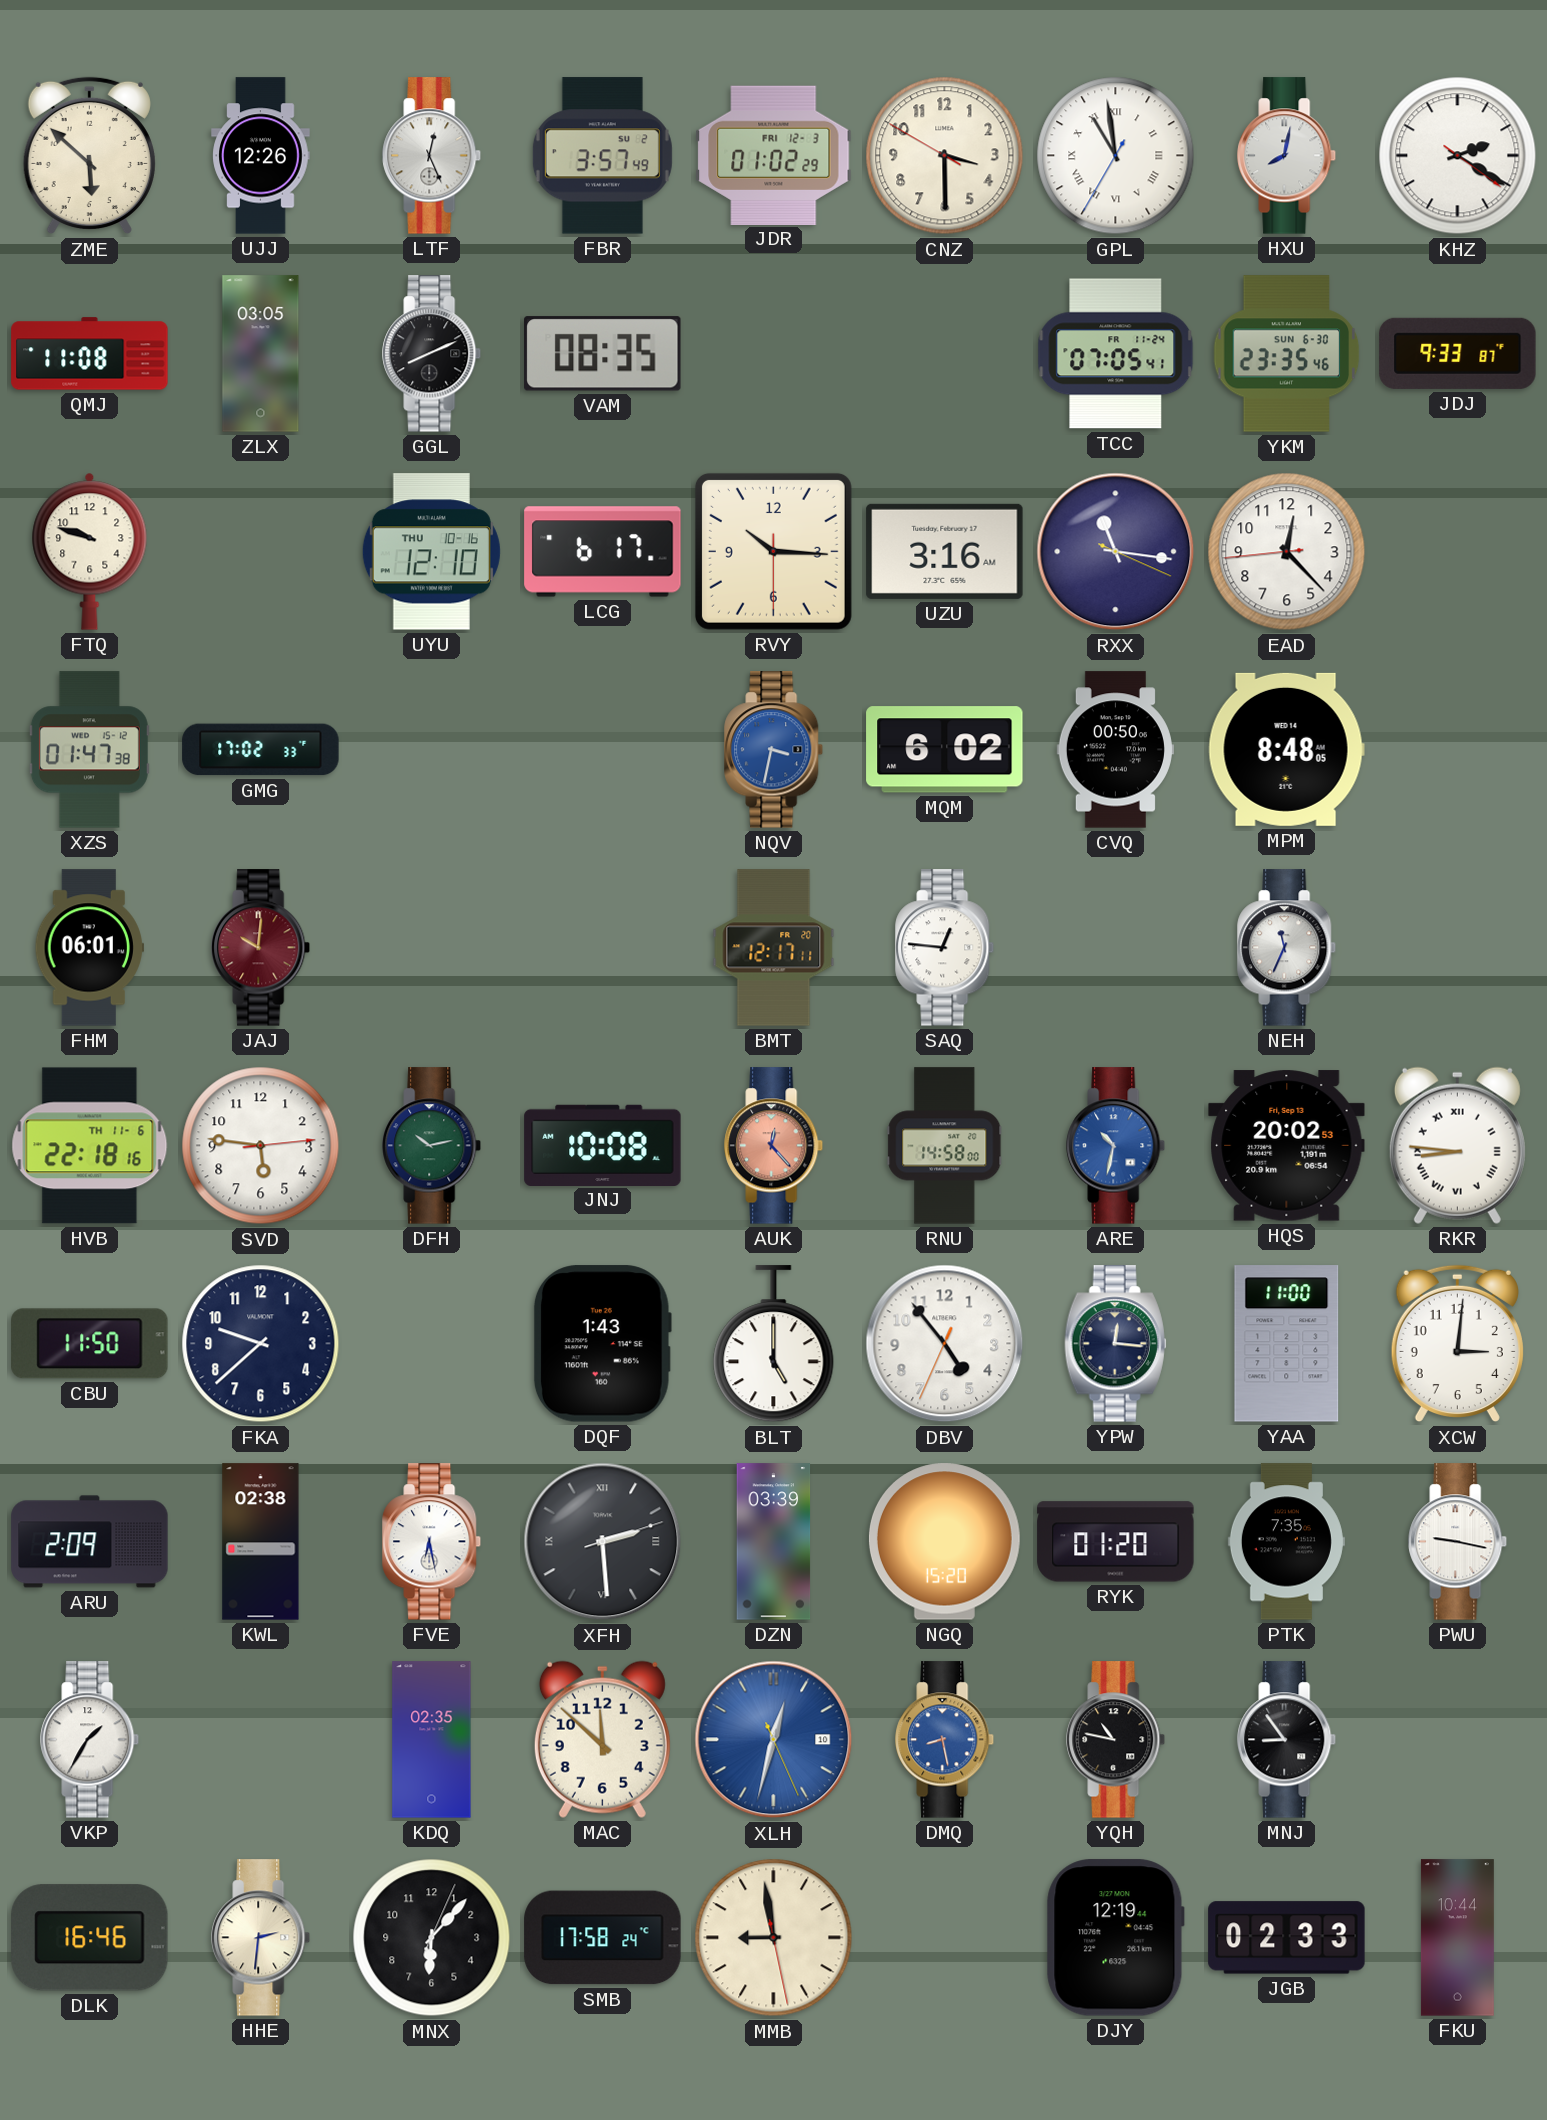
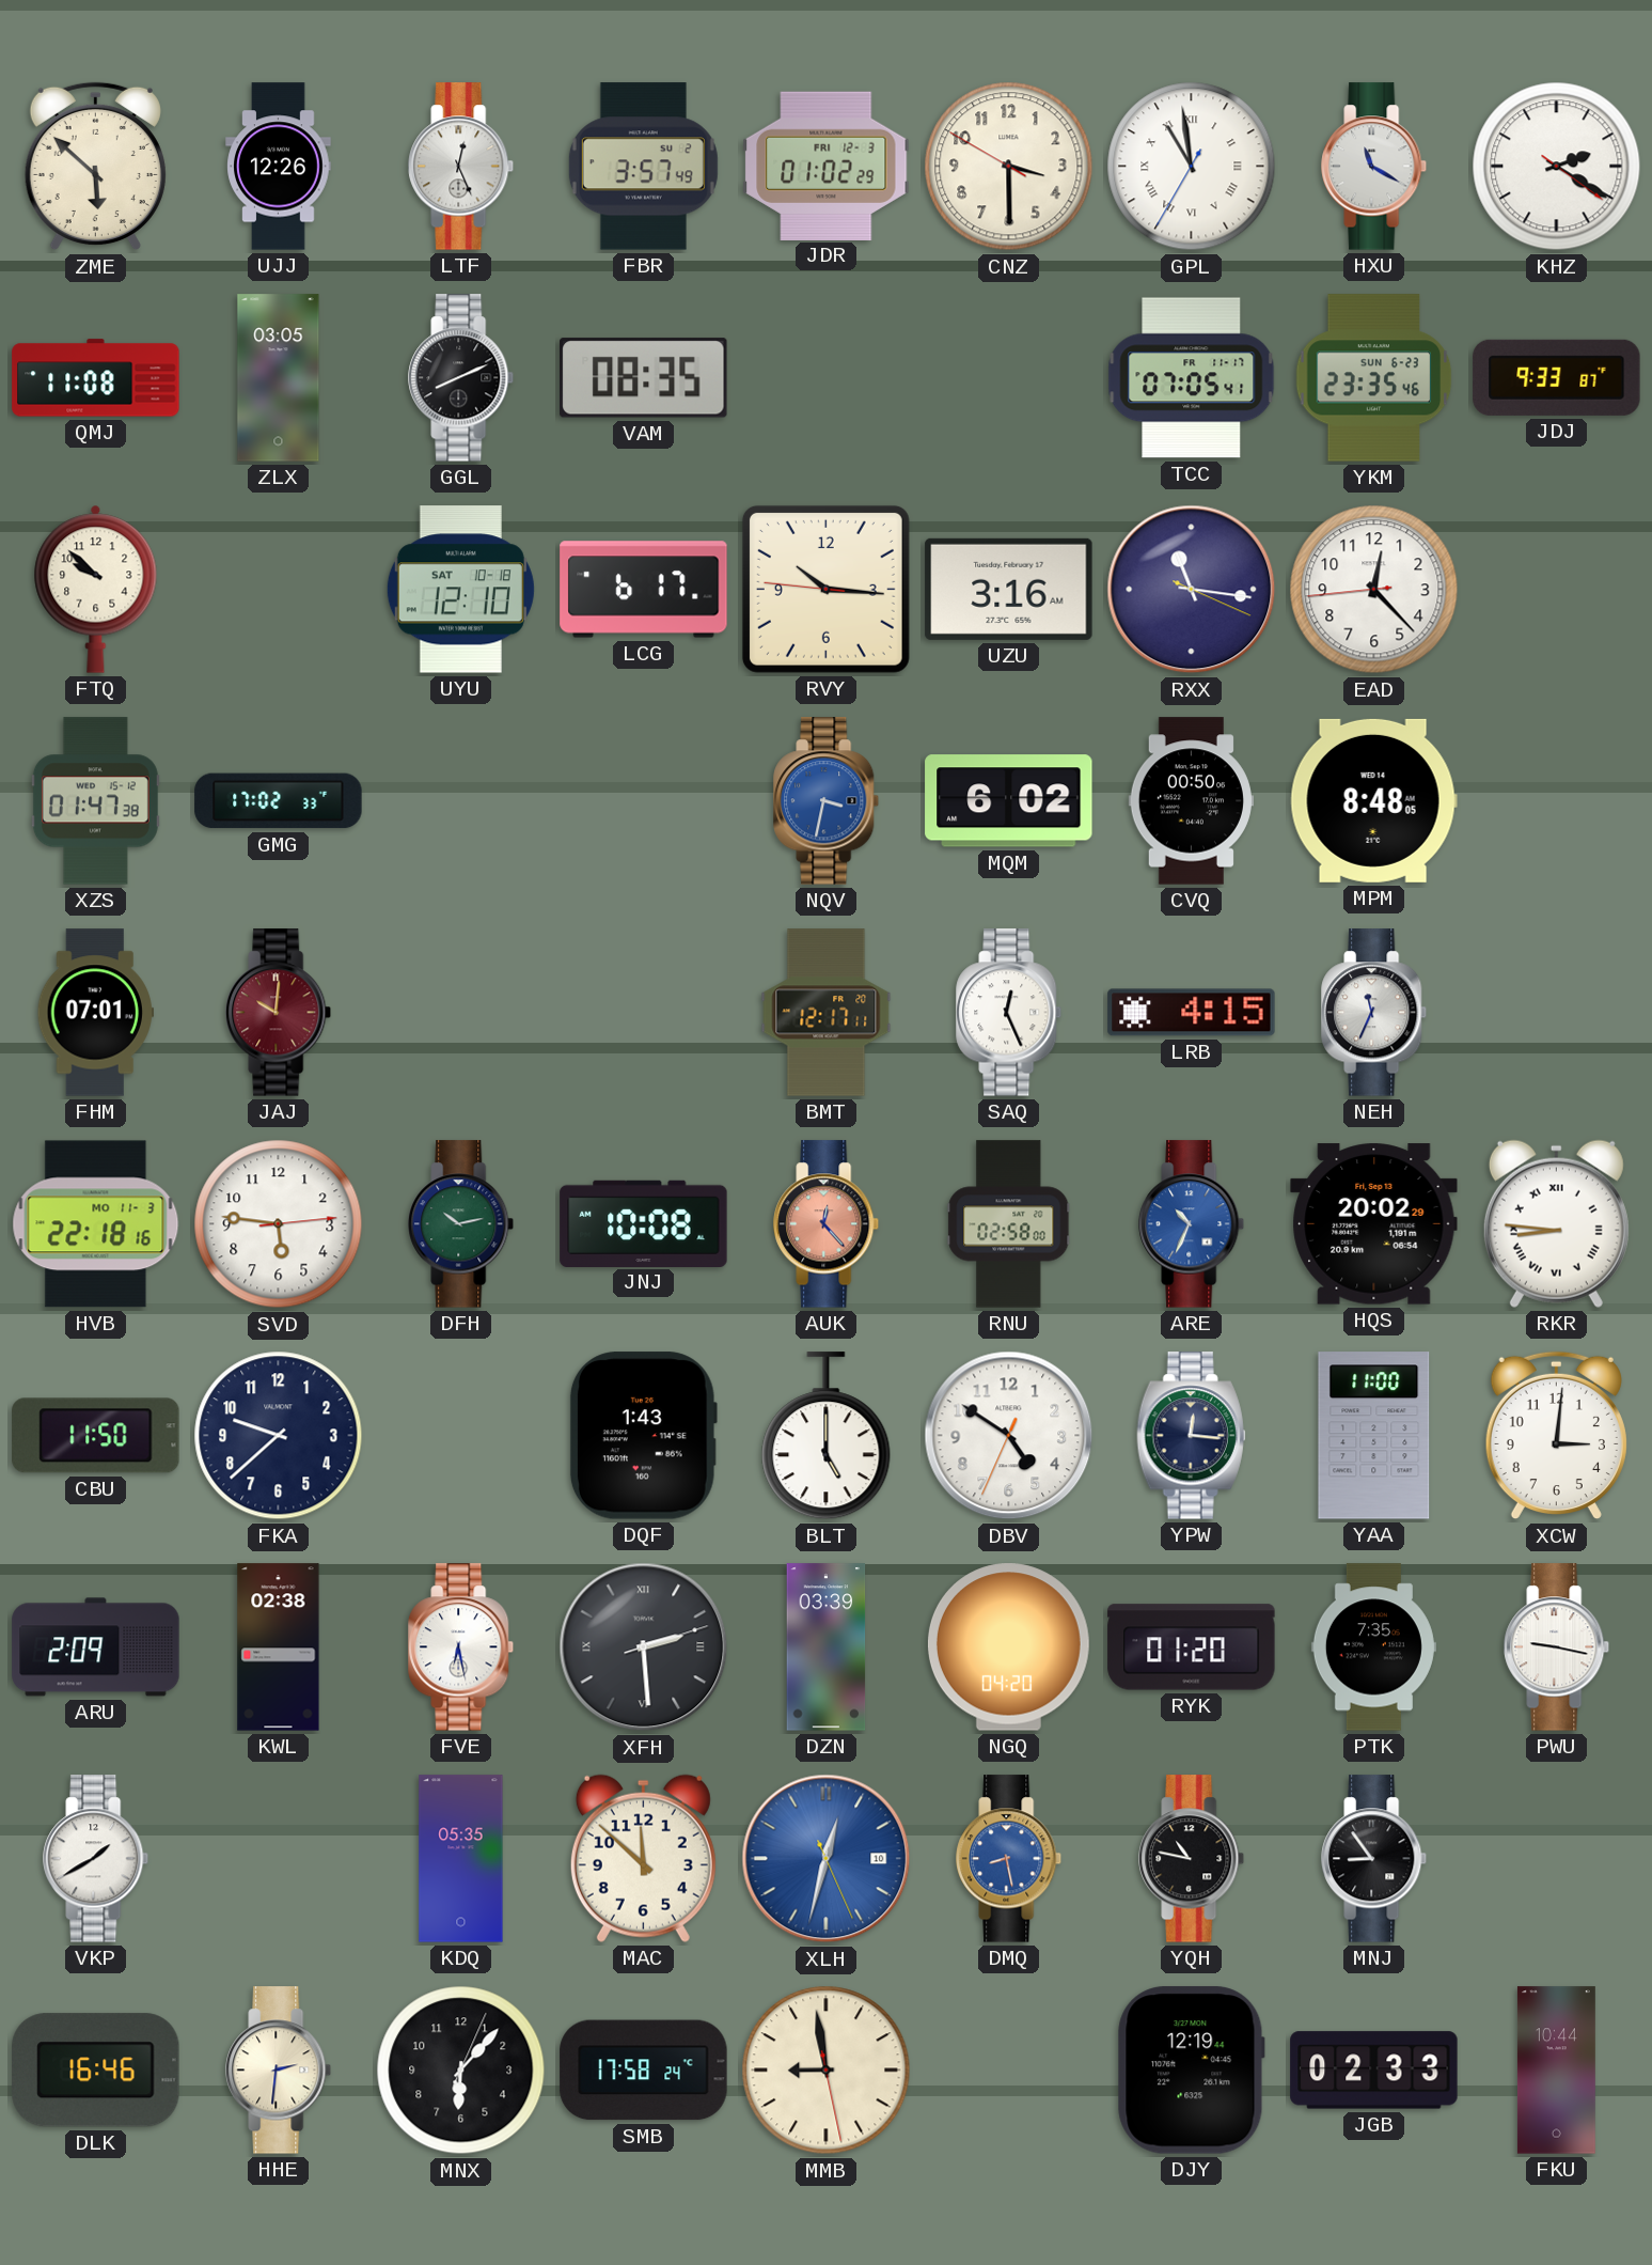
HXU: 8:02 -> 11:20
TCC date: FR 11-24 -> FR 11-17
YKM date: SUN 6-30 -> SUN 6-23
FTQ: 9:48 -> 9:52
UYU date: THU 10-16 -> SAT 10-18
RVY: 10:15:30 -> 10:15:46
FHM: 06:01 -> 07:01
SAQ: 12:46 -> 12:26
LRB: none -> 4:15
HVB date: TH 11-6 -> MO 11-3
RNU: 14:58 -> 02:58
ARE: 10:32 -> 10:34
HQS: 20:02:53 -> 20:02:29
DBV: 4:53 -> 4:50
NGQ: 15:20 -> 04:20
VKP: 1:35 -> 1:40
KDQ: 02:35 -> 05:35
